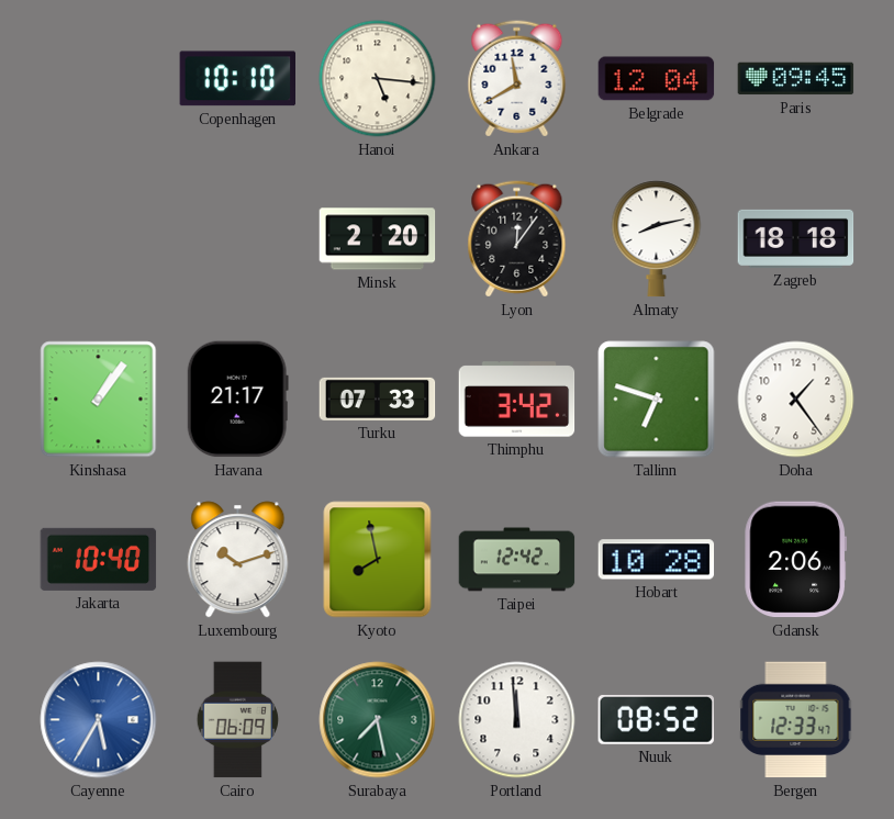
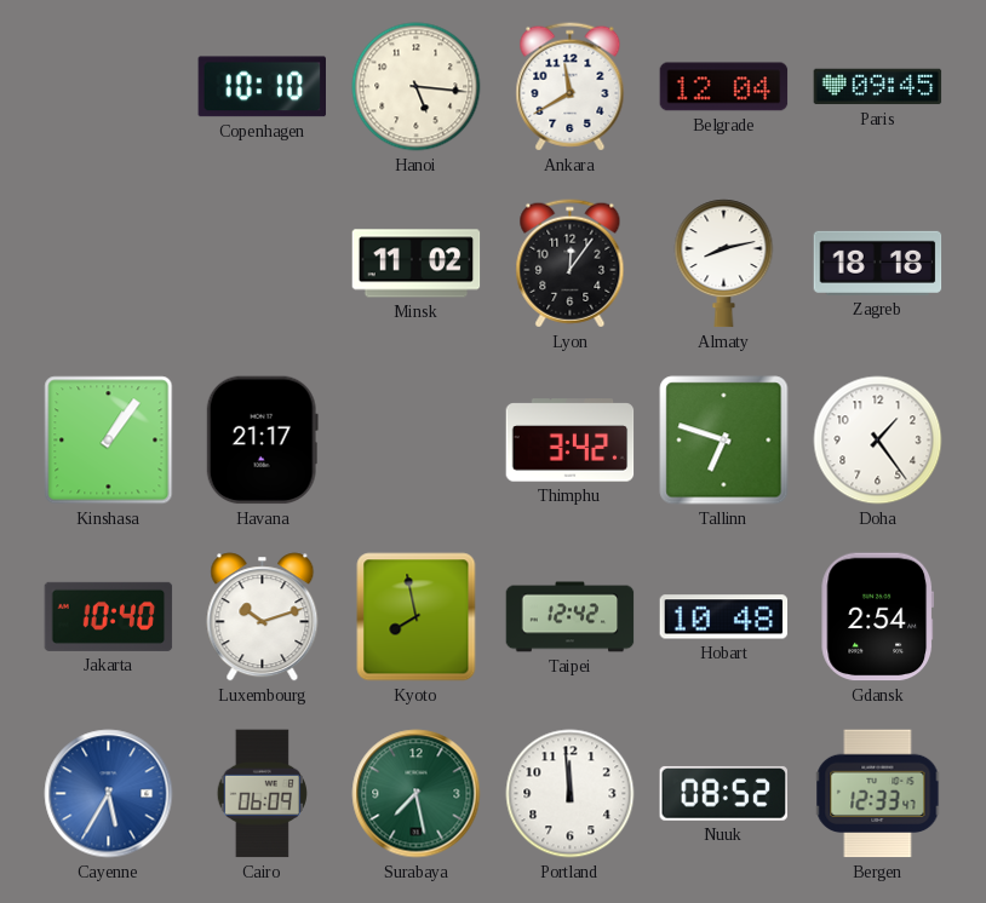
Minsk: 2:20 -> 11:02
Turku: 07:33 -> none
Hobart: 10:28 -> 10:48
Gdansk: 2:06 -> 2:54
